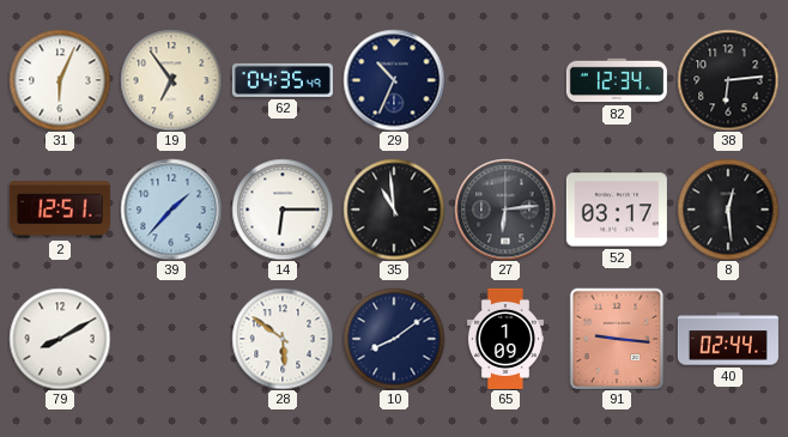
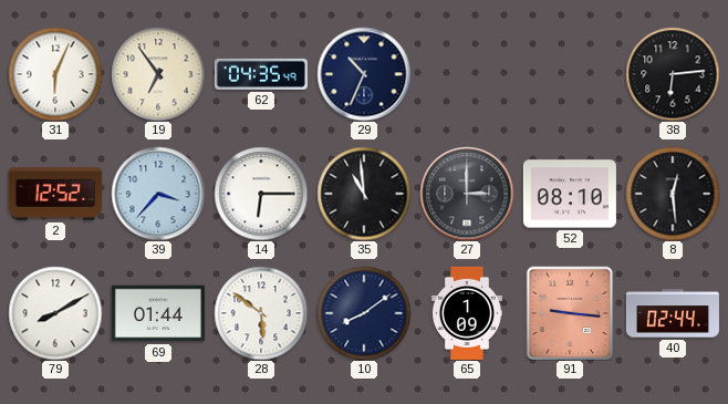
82: 12:34 -> none
2: 12:51 -> 12:52
39: 1:37 -> 3:37
27: 6:14 -> 3:00
52: 03:17 -> 08:10
69: none -> 01:44
